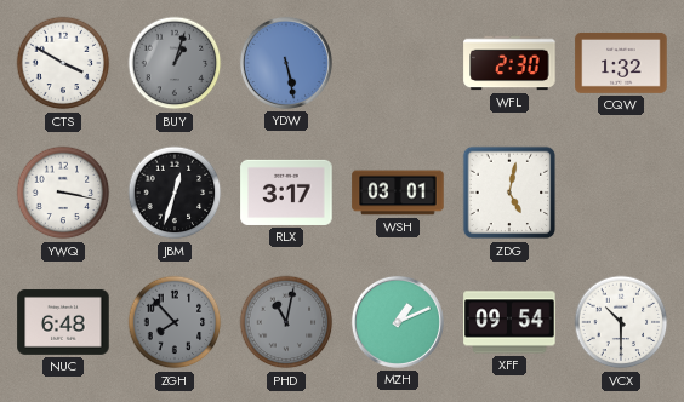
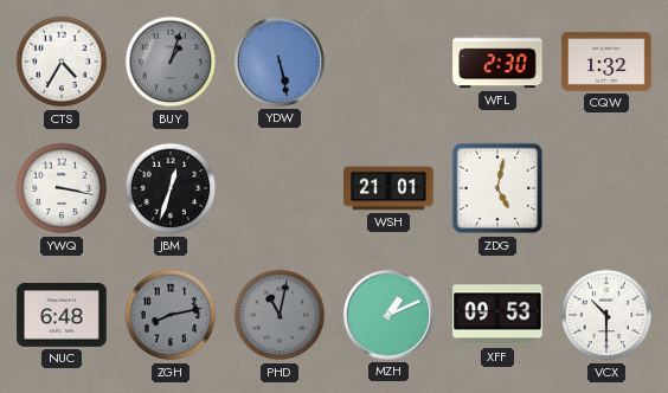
CTS: 3:50 -> 4:35
RLX: 3:17 -> none
WSH: 03:01 -> 21:01
ZGH: 7:53 -> 8:13
XFF: 09:54 -> 09:53
